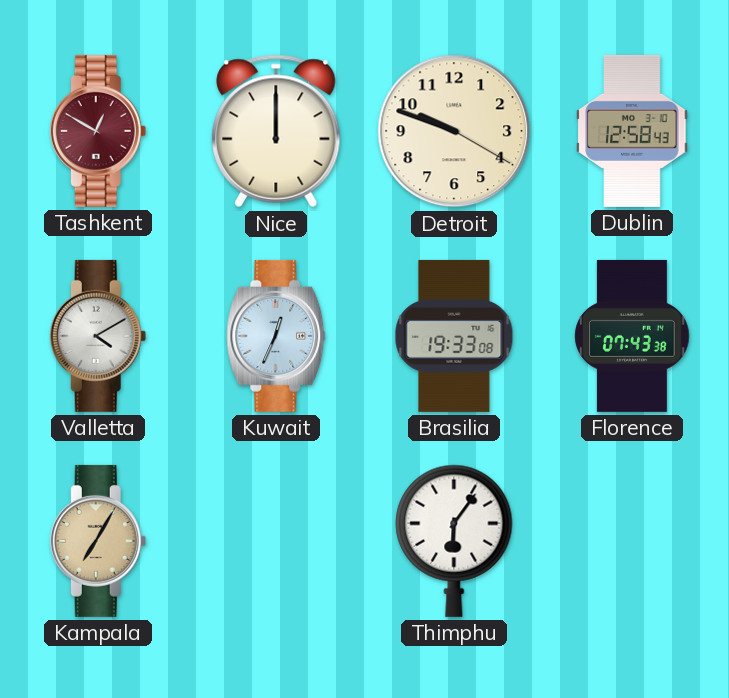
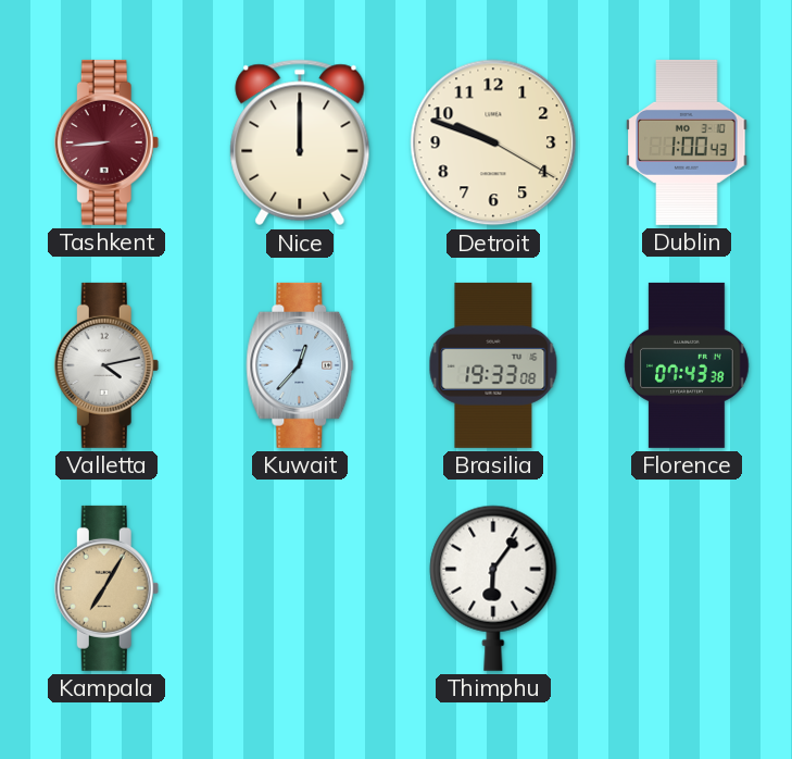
Tashkent: 12:50 -> 8:44
Dublin: 12:58 -> 1:00
Valletta: 4:10 -> 4:13
Kuwait: 12:34 -> 12:37
